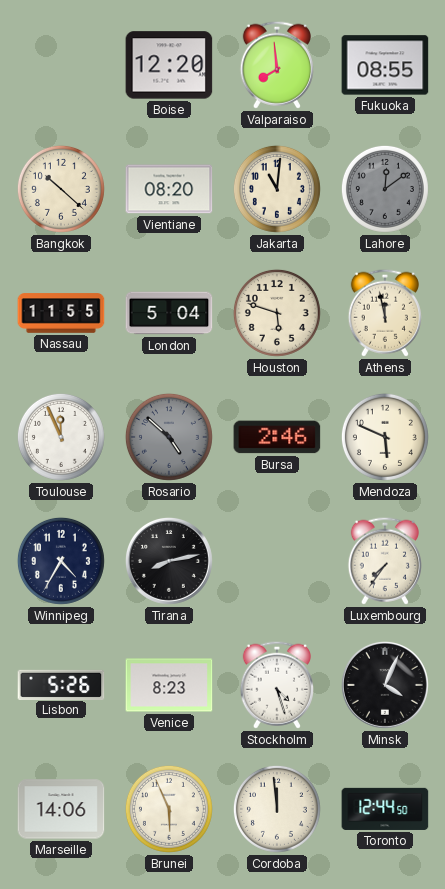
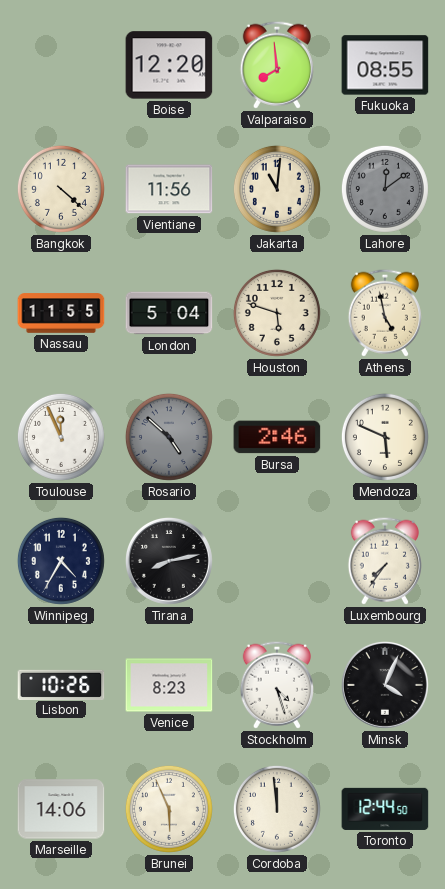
Bangkok: 10:22 -> 4:22
Vientiane: 08:20 -> 11:56
Athens: 11:58 -> 4:58
Lisbon: 5:26 -> 10:26
